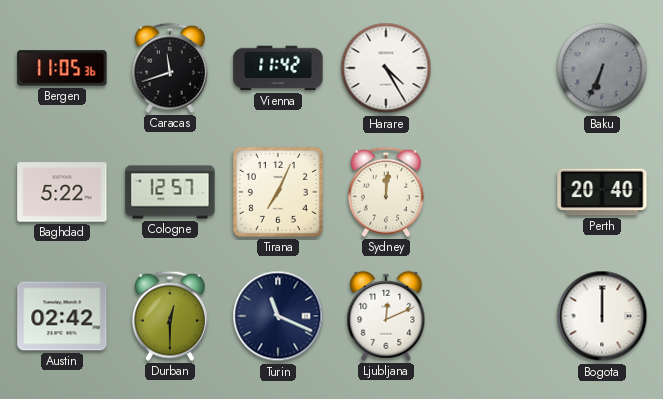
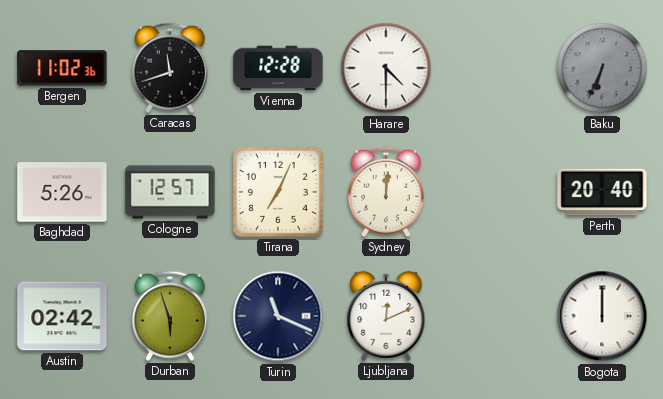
Bergen: 11:05 -> 11:02
Vienna: 11:42 -> 12:28
Harare: 4:25 -> 4:30
Baghdad: 5:22 -> 5:26
Durban: 12:30 -> 5:57
